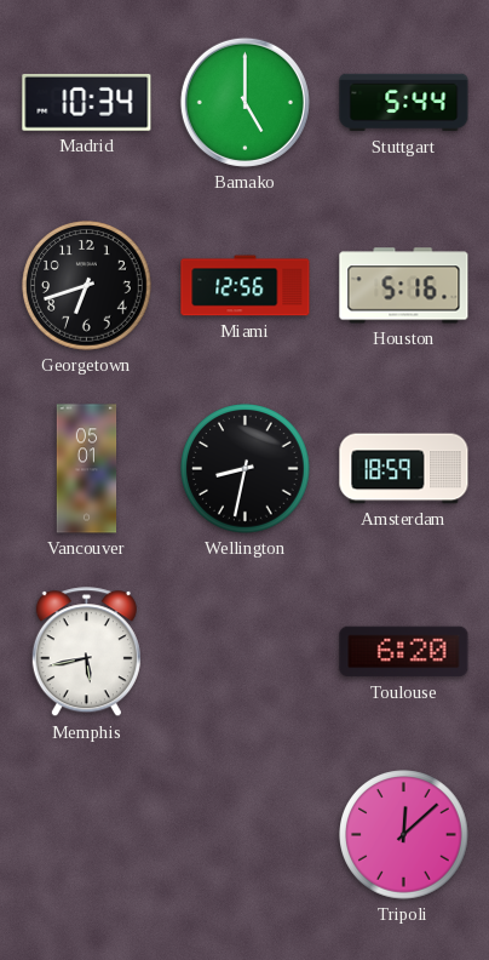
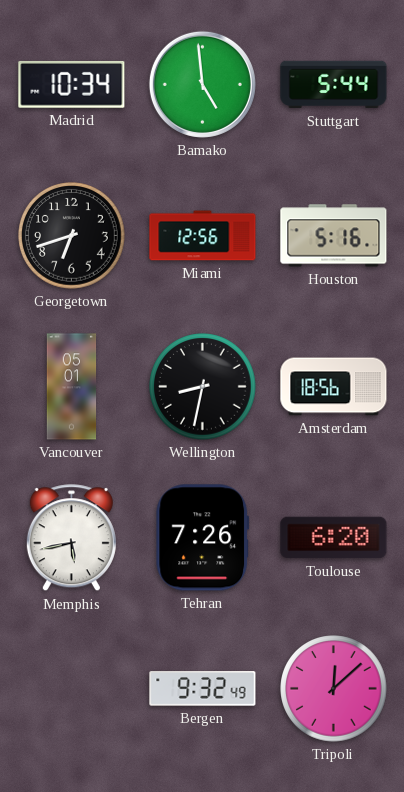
Bamako: 5:00 -> 4:59
Amsterdam: 18:59 -> 18:56
Tehran: none -> 7:26
Bergen: none -> 9:32
